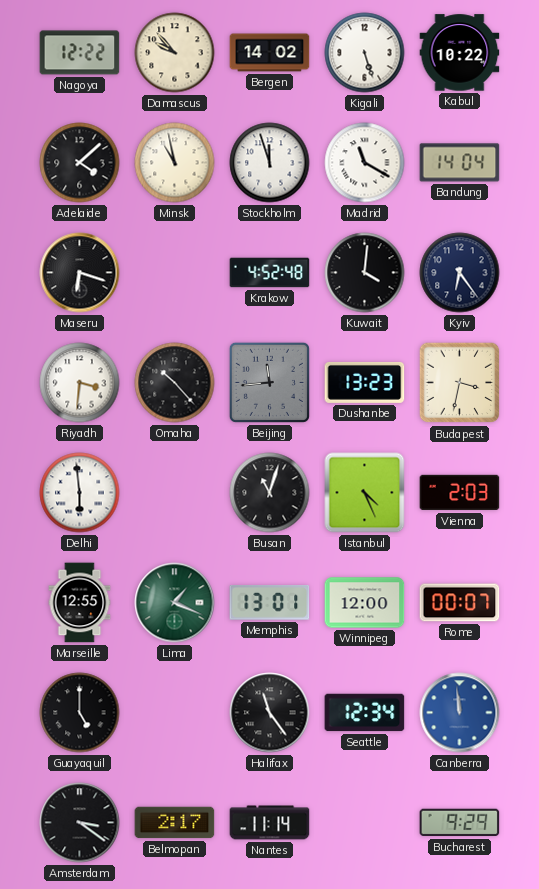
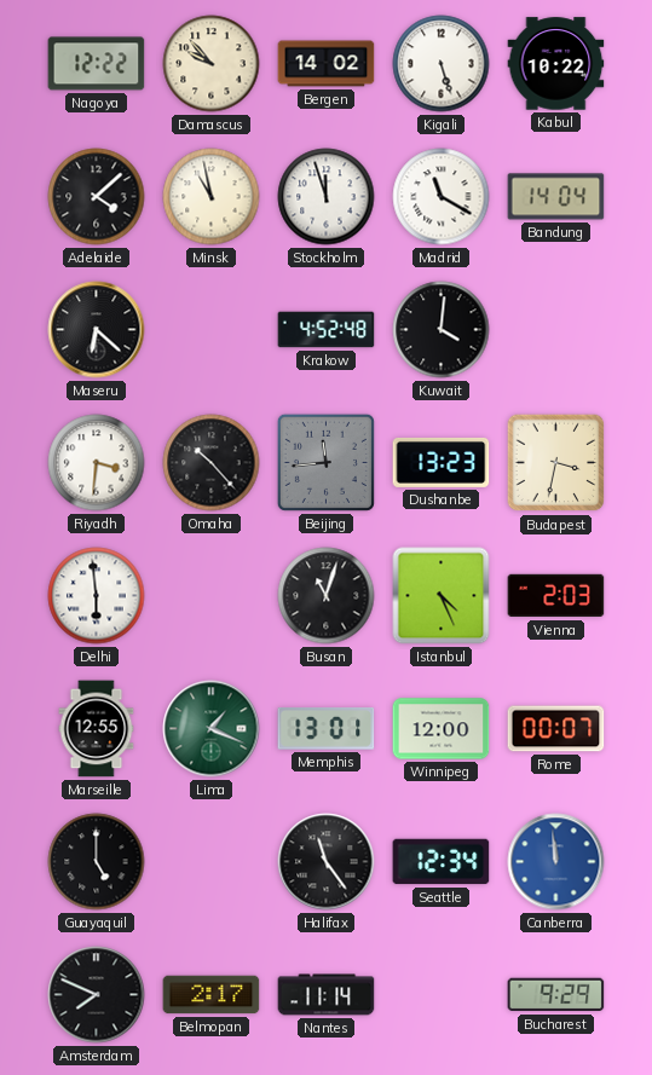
Maseru: 6:18 -> 6:22
Kyiv: 6:24 -> none
Amsterdam: 3:21 -> 7:49
